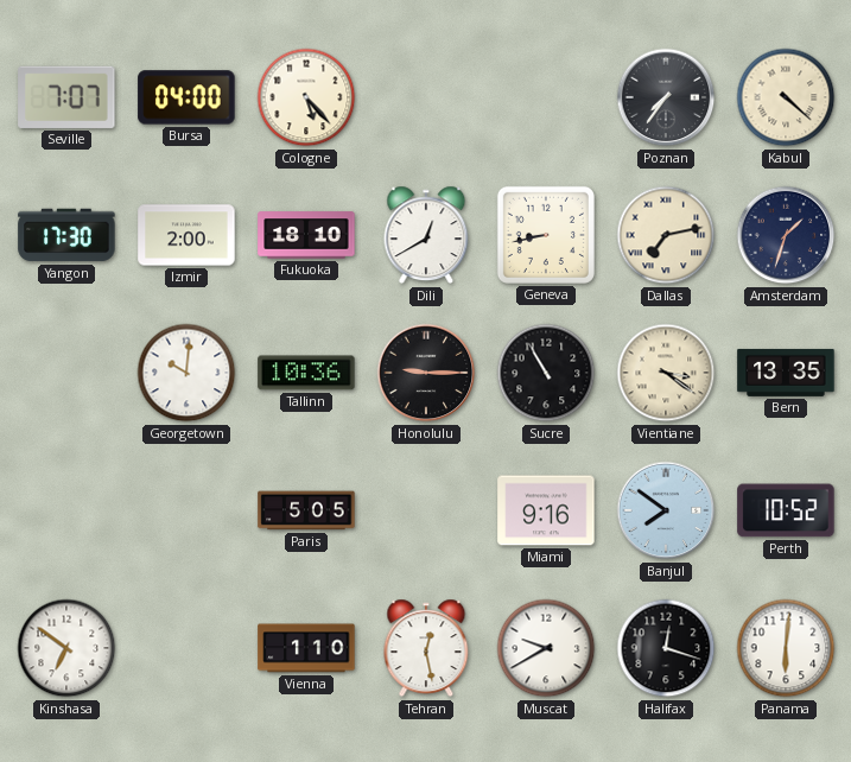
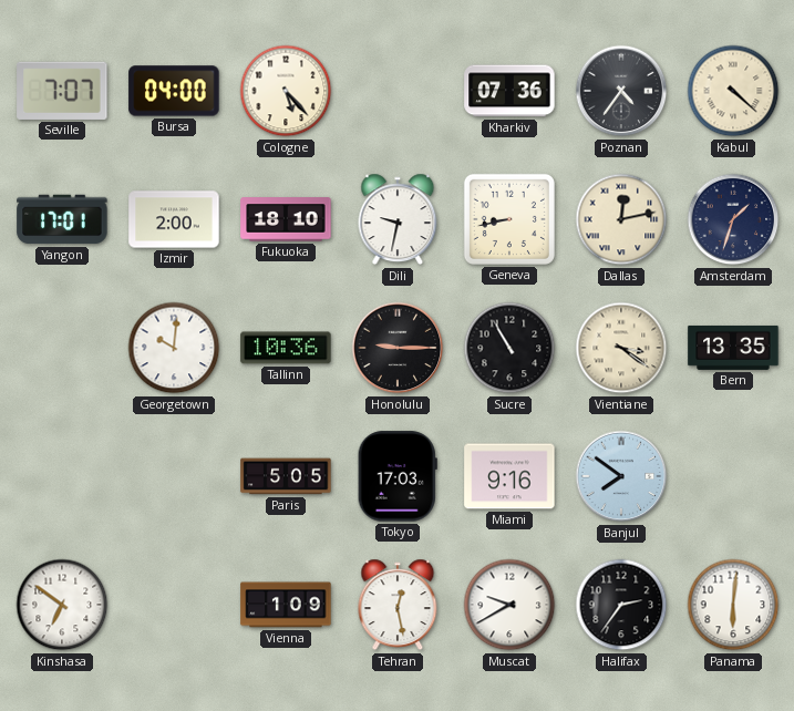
Kharkiv: none -> 07:36
Poznan: 7:36 -> 4:36
Yangon: 17:30 -> 17:01
Dili: 12:40 -> 9:32
Dallas: 7:13 -> 12:13
Tokyo: none -> 17:03
Perth: 10:52 -> none
Vienna: 1:10 -> 1:09
Halifax: 12:18 -> 2:36
